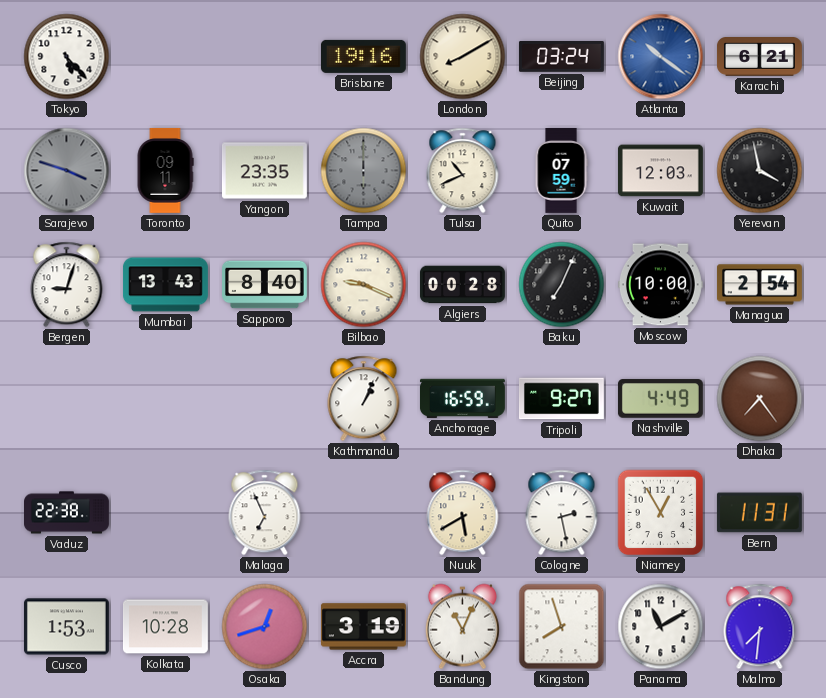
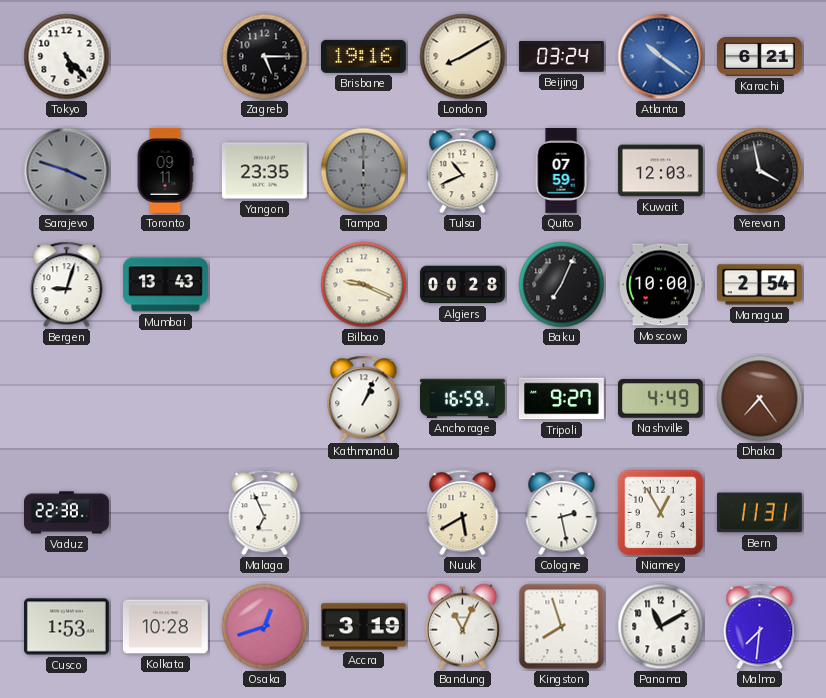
Zagreb: none -> 5:15
Sapporo: 8:40 -> none
